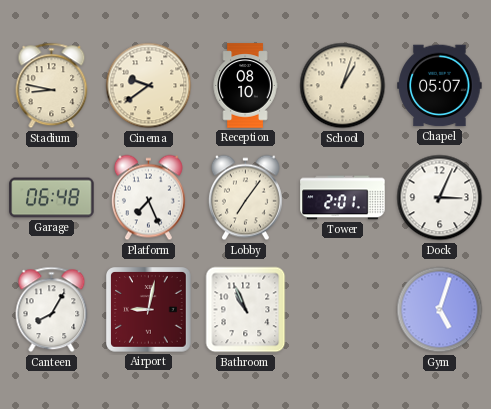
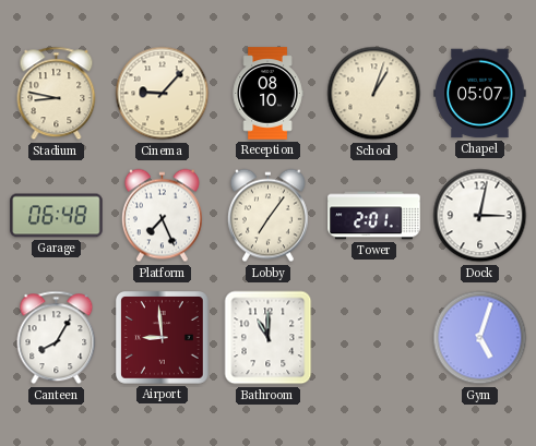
Cinema: 9:39 -> 9:07
Dock: 3:04 -> 3:02
Airport: 9:02 -> 8:59
Bathroom: 10:56 -> 11:00
